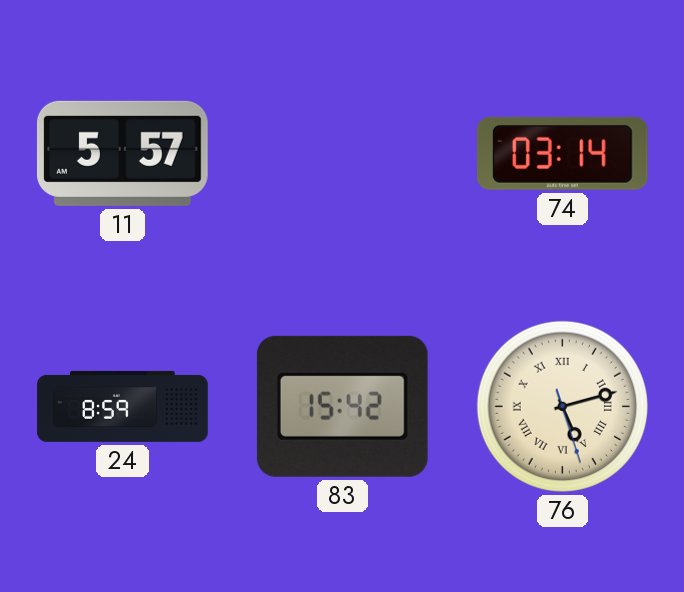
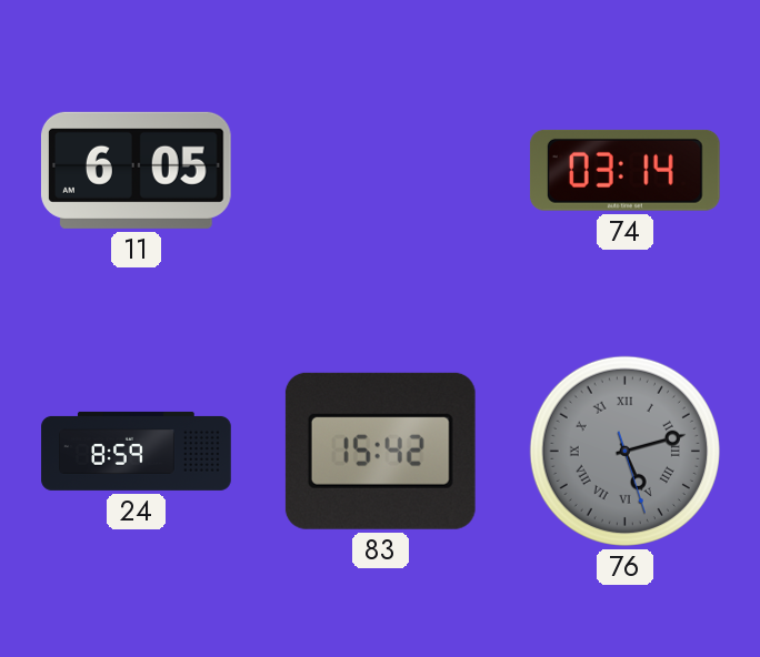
11: 5:57 -> 6:05
76 dial: cream -> grey
